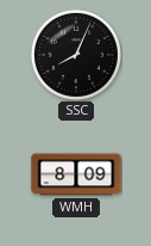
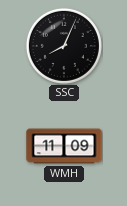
WMH: 8:09 -> 11:09
